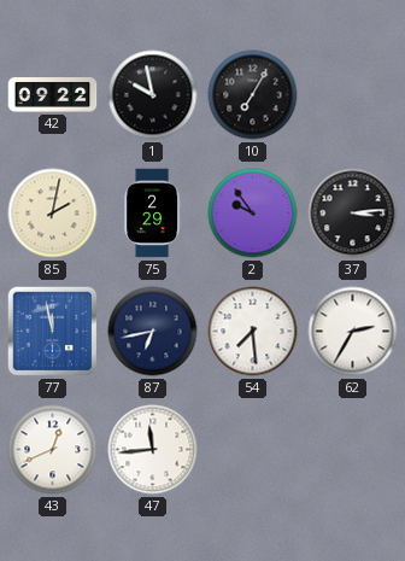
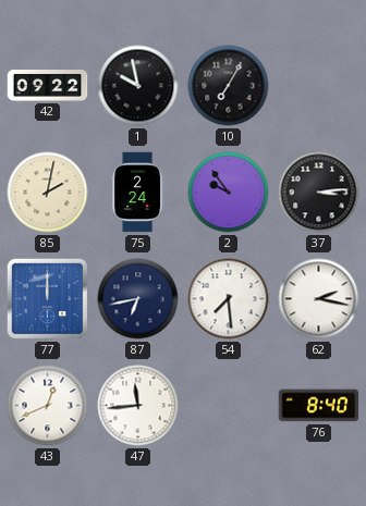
75: 2:29 -> 2:24
77: 11:58 -> 12:00
62: 2:35 -> 2:17
76: none -> 8:40
